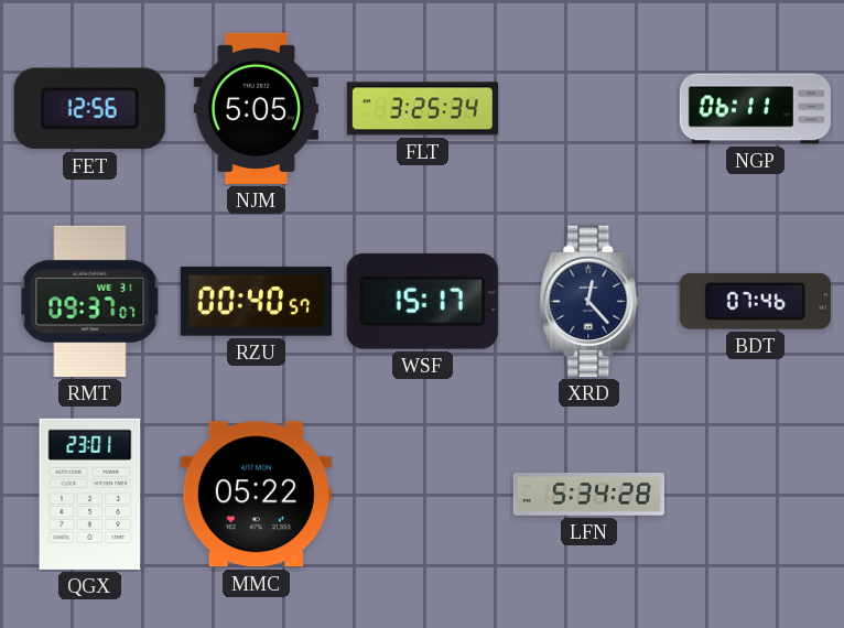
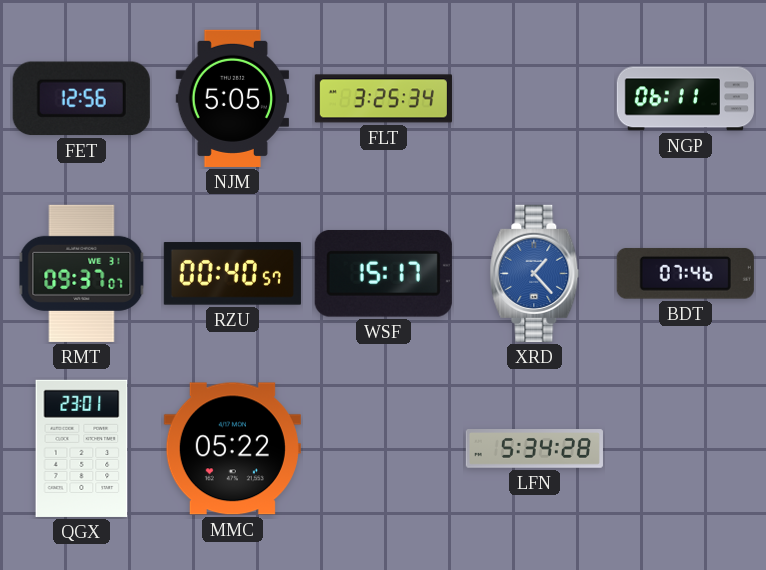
XRD: 12:23 -> 1:23
XRD dial: navy -> blue
